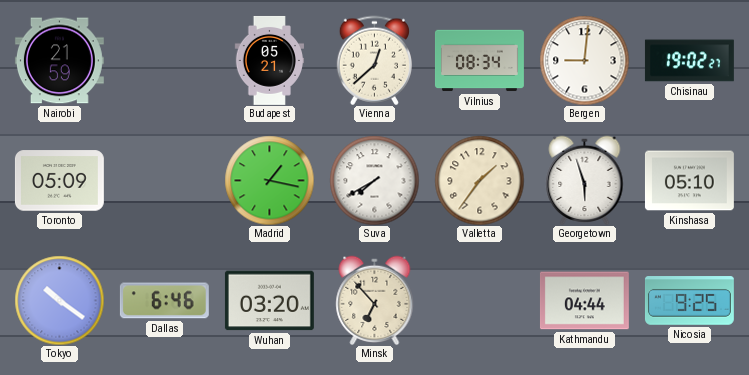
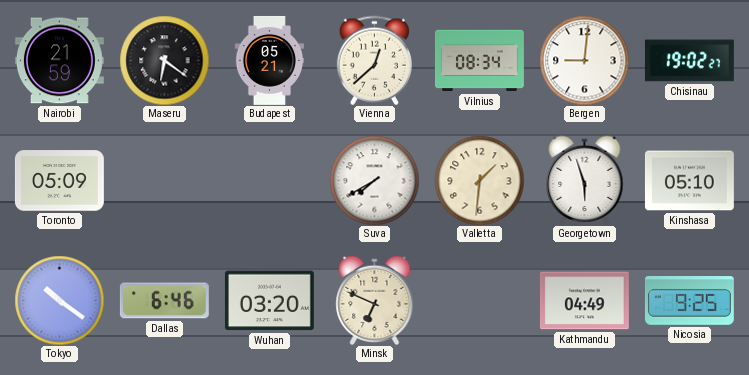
Maseru: none -> 6:21
Madrid: 1:17 -> none
Valletta: 1:36 -> 1:31
Minsk: 6:53 -> 6:49
Kathmandu: 04:44 -> 04:49
